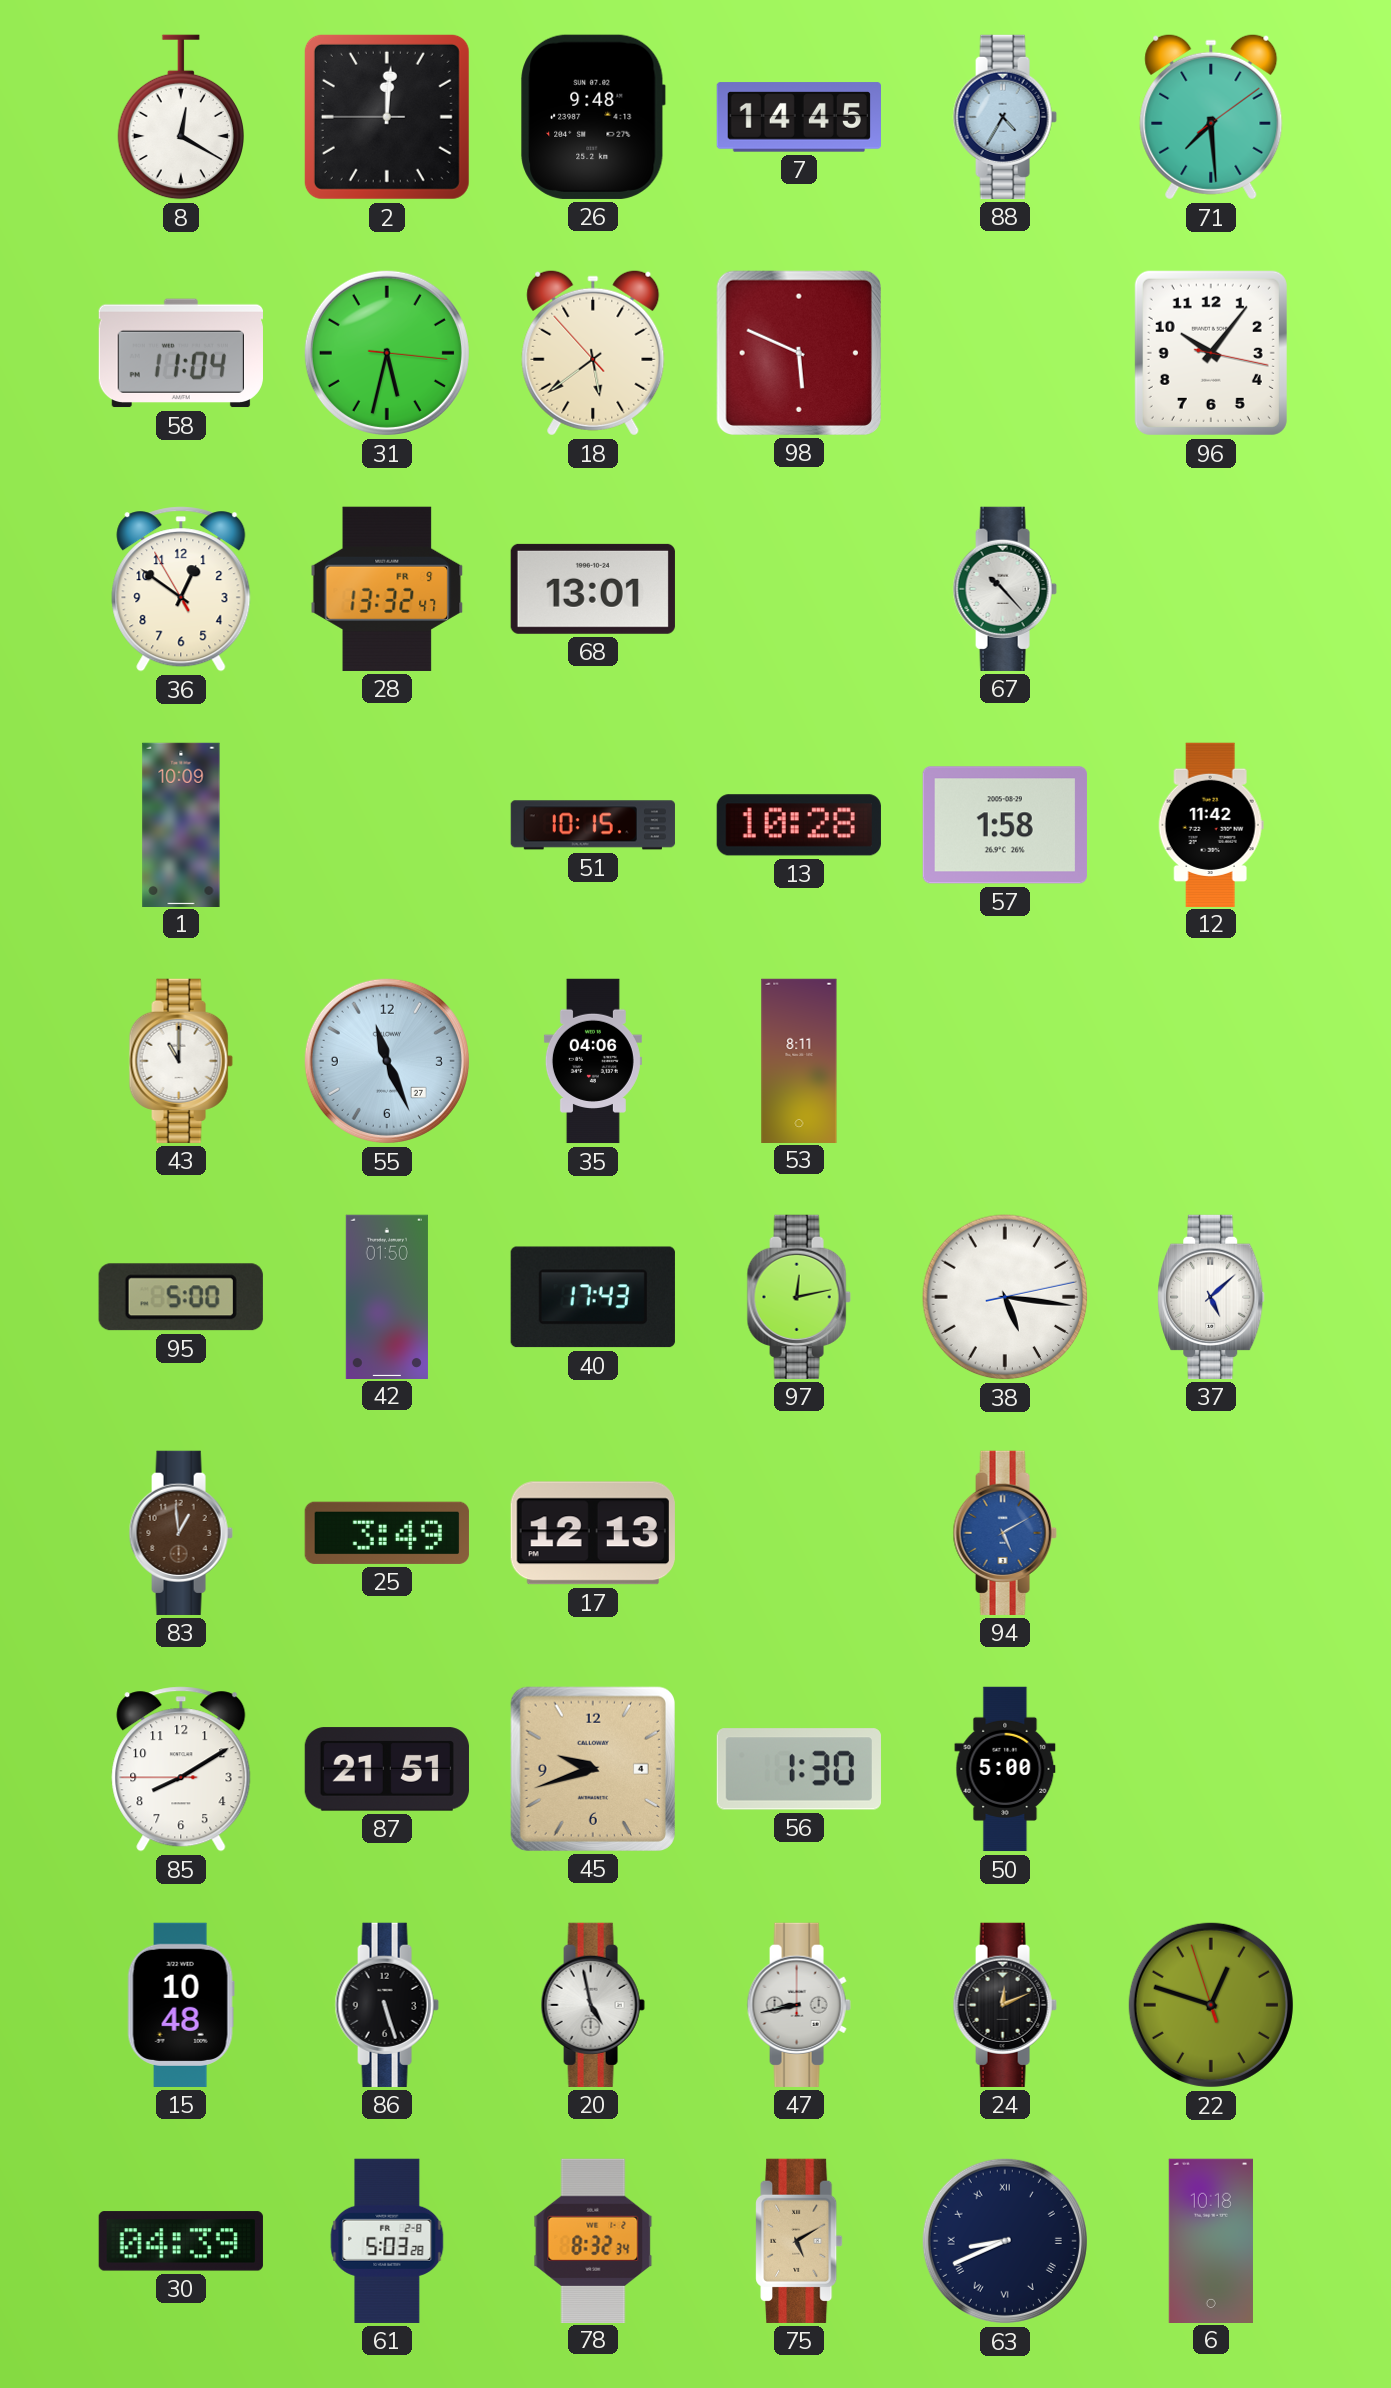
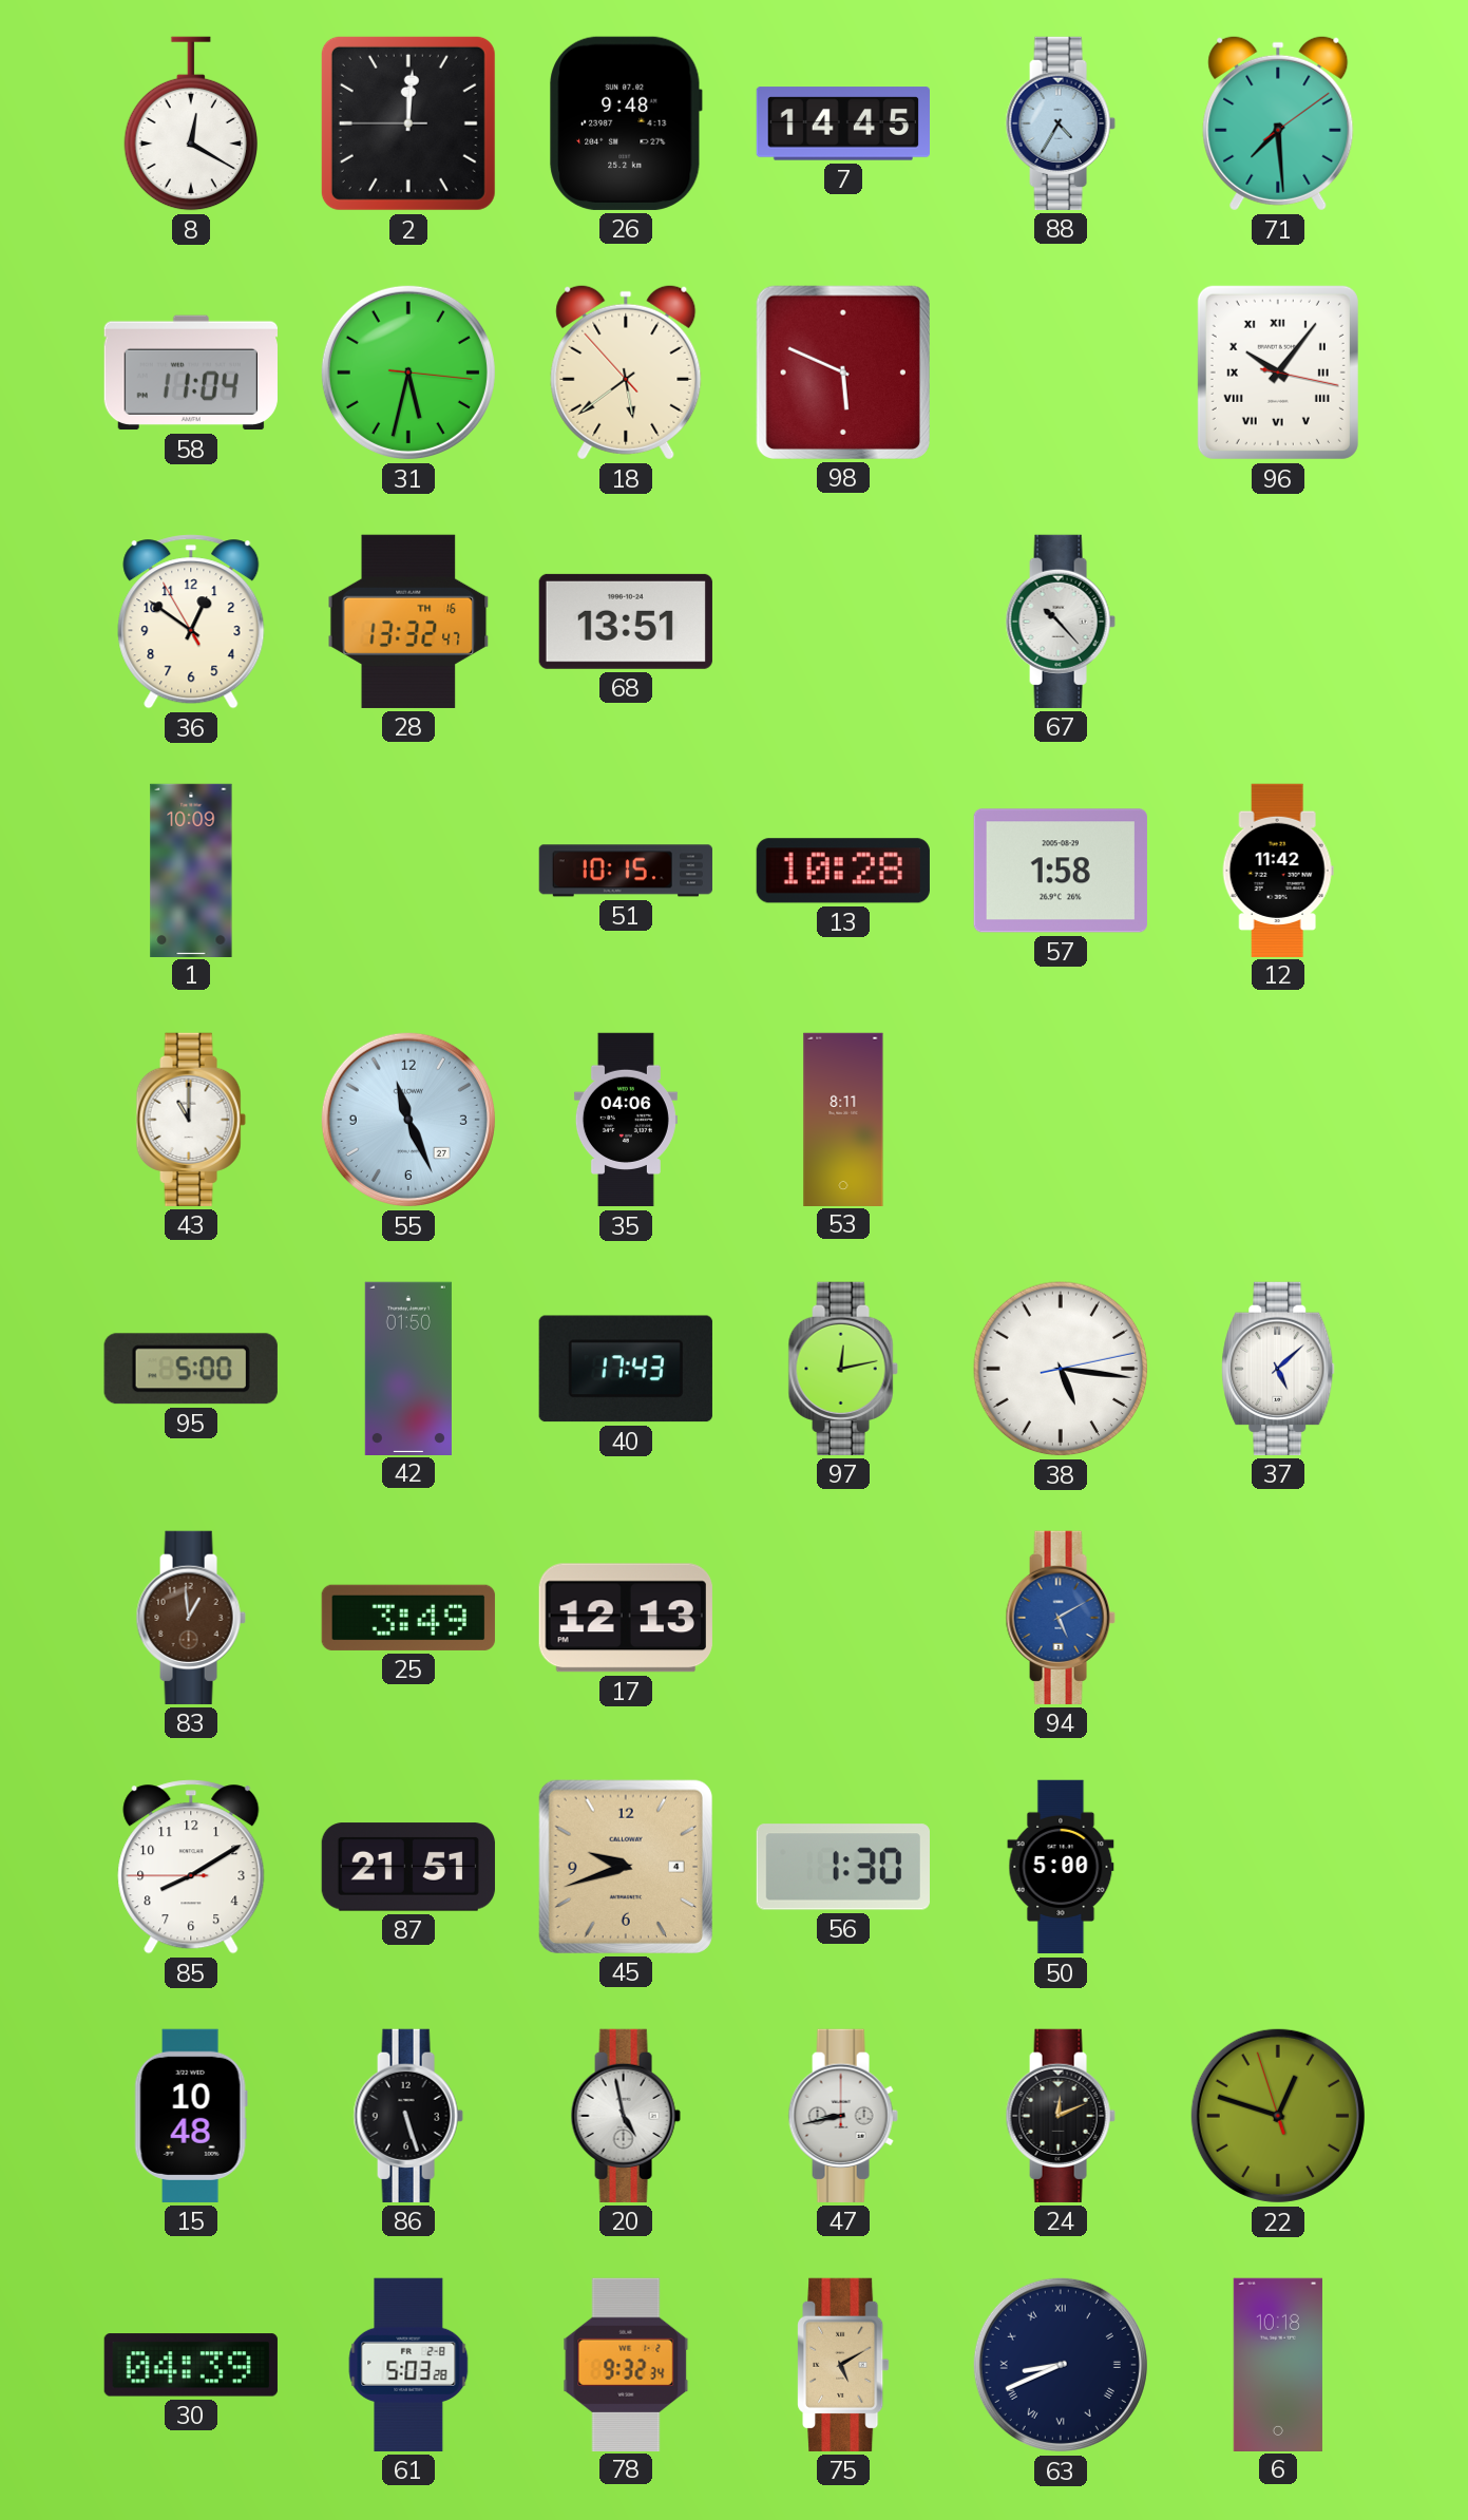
96 numerals: Arabic -> Roman
28 date: FR 9 -> TH 16
68: 13:01 -> 13:51
78: 8:32 -> 9:32
